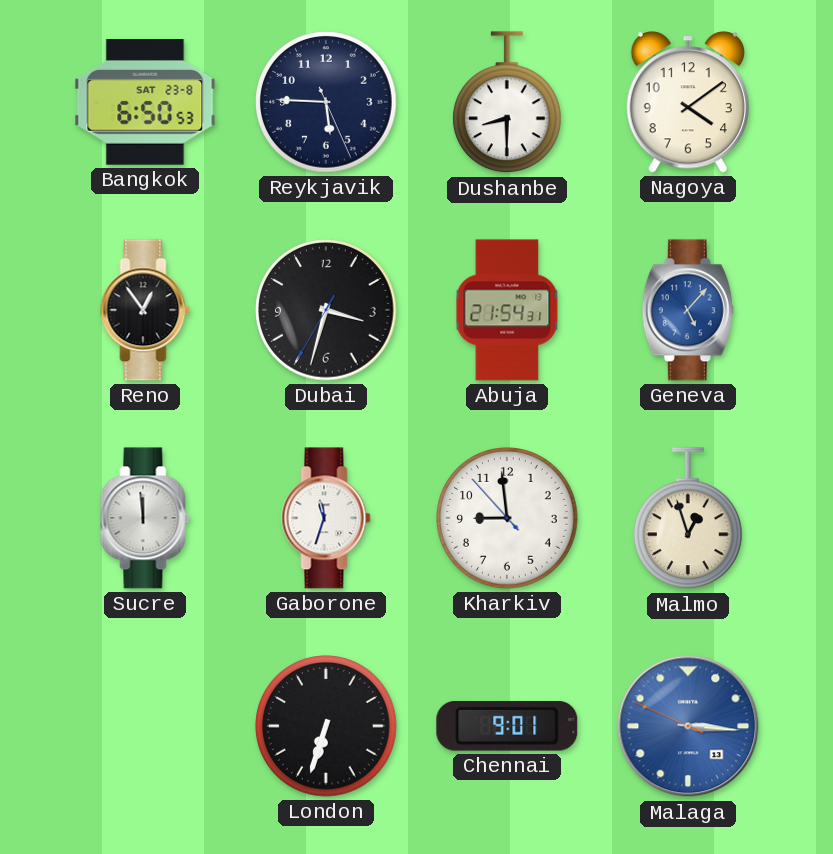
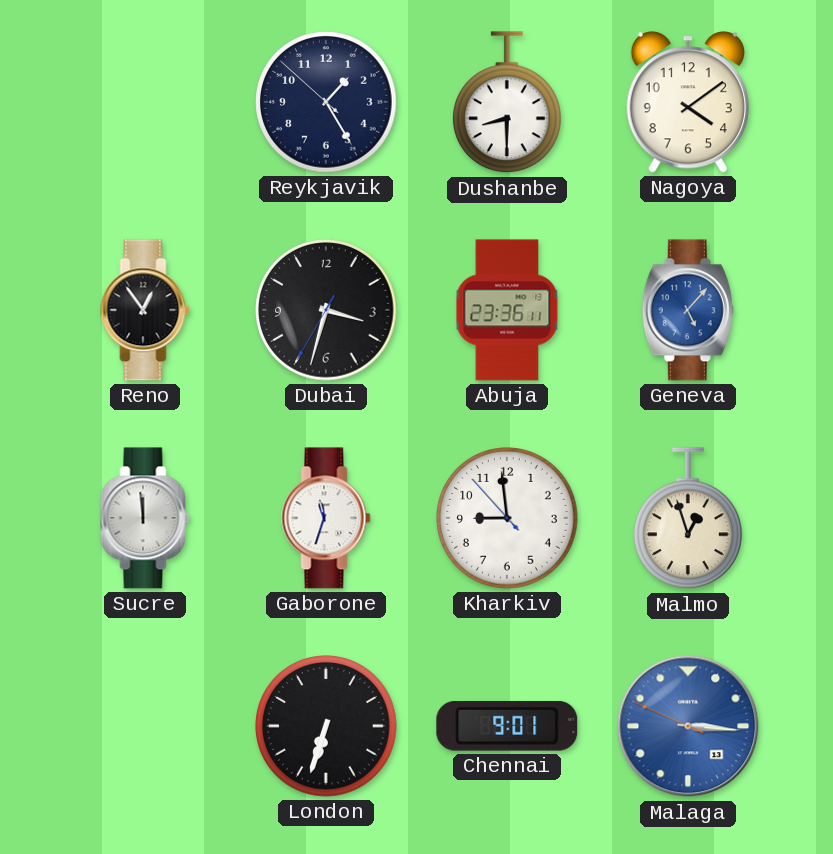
Bangkok: 6:50 -> none
Reykjavik: 5:45 -> 1:24
Abuja: 21:54 -> 23:36
